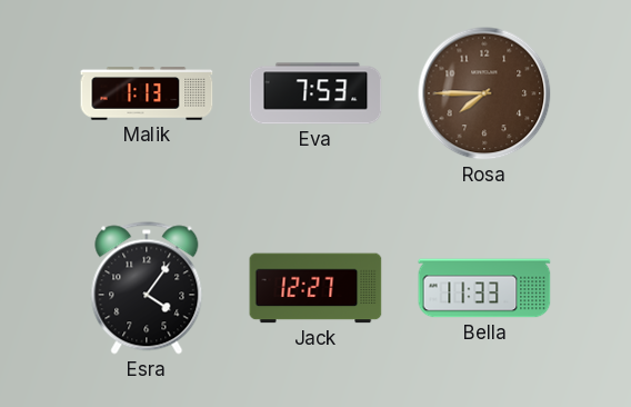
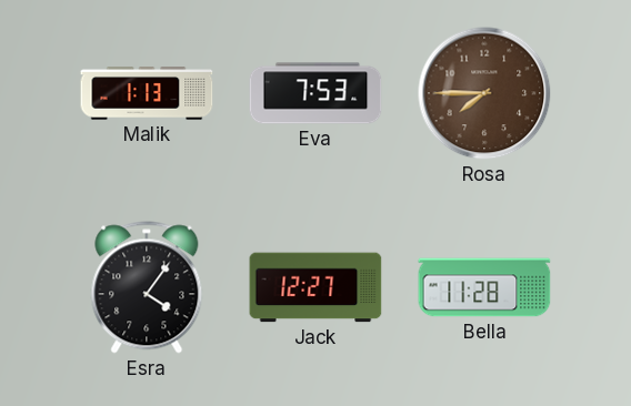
Bella: 11:33 -> 11:28
